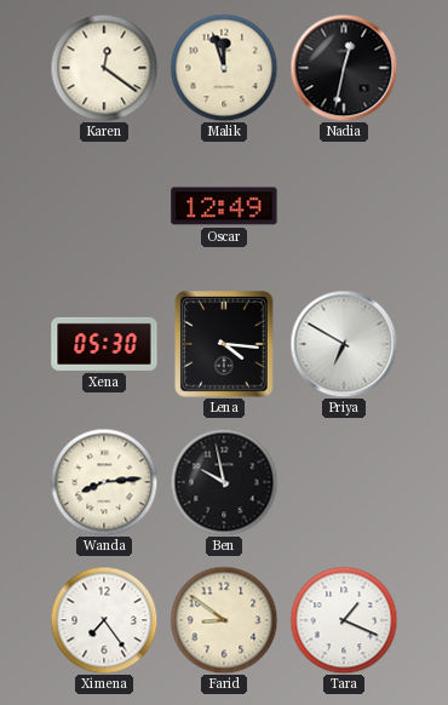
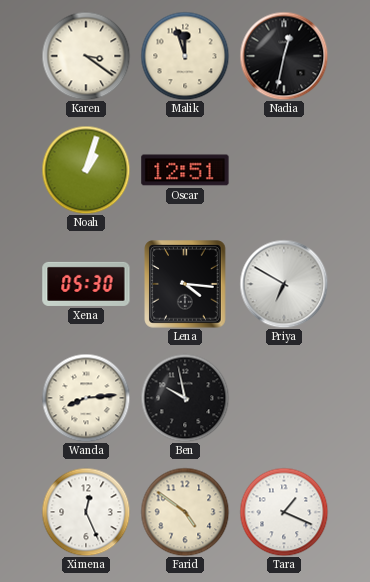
Karen: 12:21 -> 3:21
Noah: none -> 1:03
Oscar: 12:49 -> 12:51
Ximena: 7:24 -> 12:26
Farid: 8:51 -> 4:51
